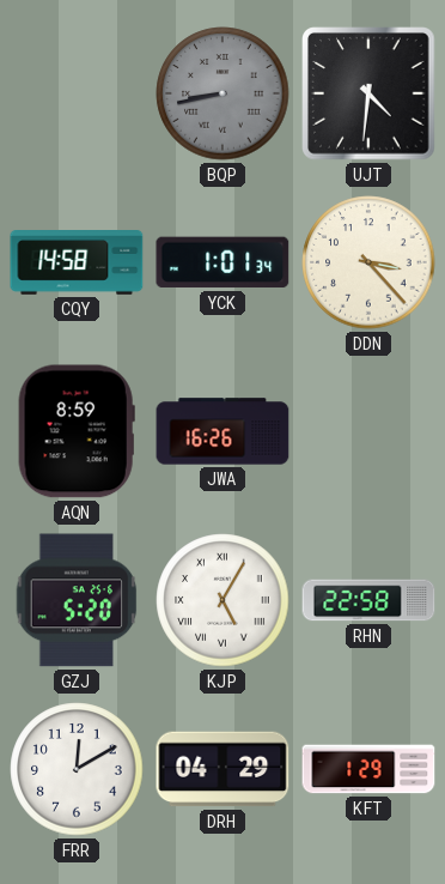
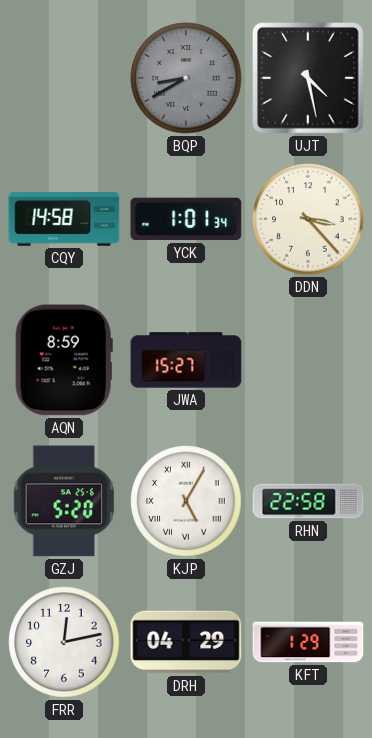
BQP: 8:43 -> 8:40
UJT: 4:31 -> 4:28
JWA: 16:26 -> 15:27
FRR: 12:10 -> 12:13
